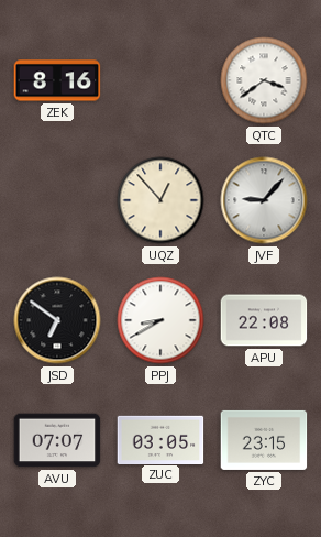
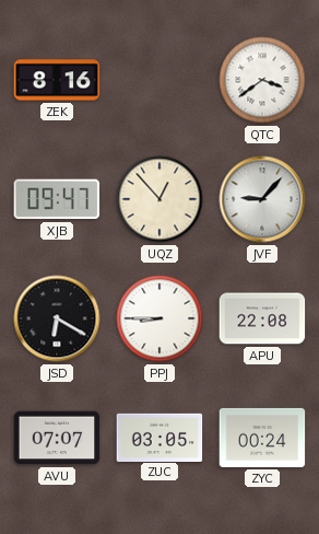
XJB: none -> 09:47
JSD: 6:51 -> 6:20
PPJ: 8:40 -> 8:45
ZYC: 23:15 -> 00:24
